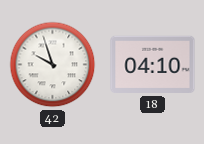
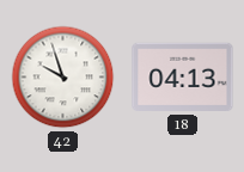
18: 04:10 -> 04:13
